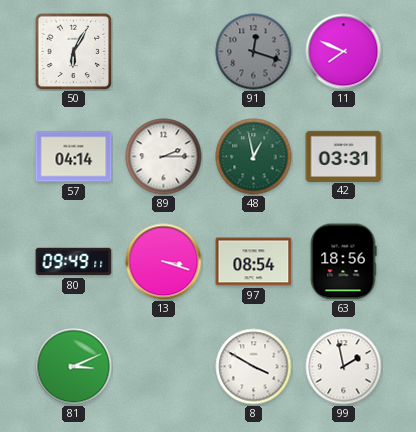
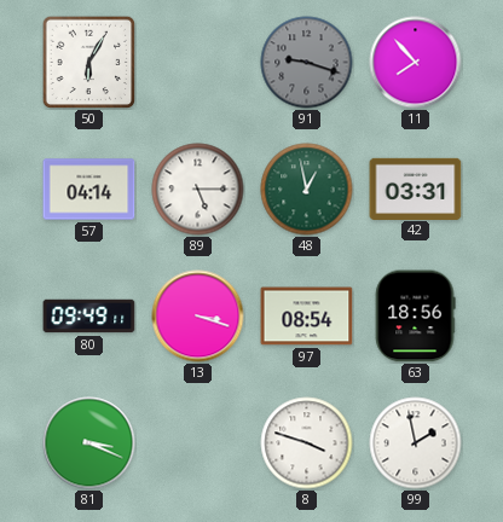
91: 12:18 -> 9:18
11: 7:49 -> 7:53
89: 2:15 -> 5:15
81: 3:11 -> 3:19
8: 3:50 -> 3:48
